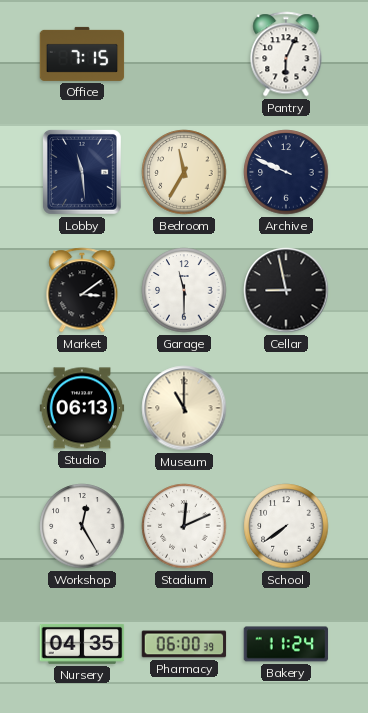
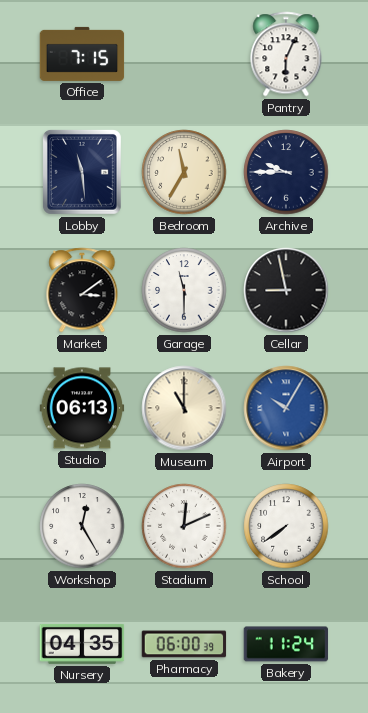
Archive: 9:49 -> 9:45
Airport: none -> 10:05
